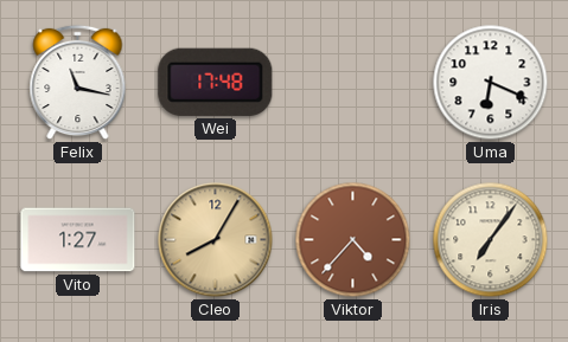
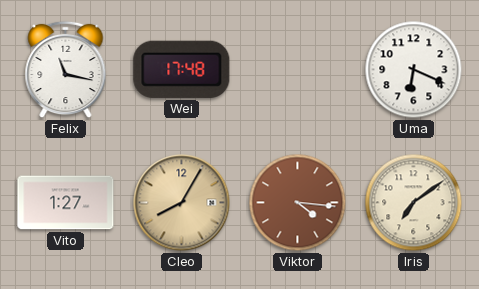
Viktor: 4:37 -> 4:16
Iris: 7:06 -> 7:09
